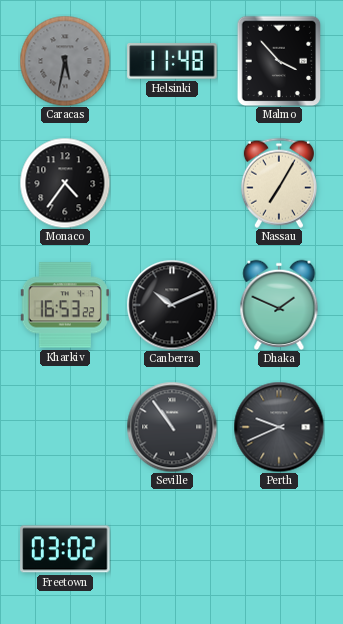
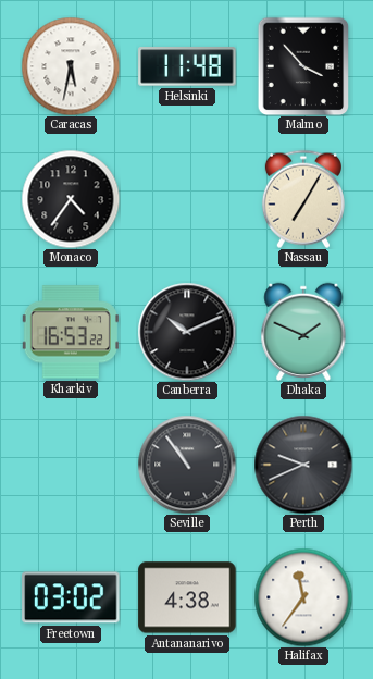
Caracas dial: grey -> white
Antananarivo: none -> 4:38
Halifax: none -> 11:36
